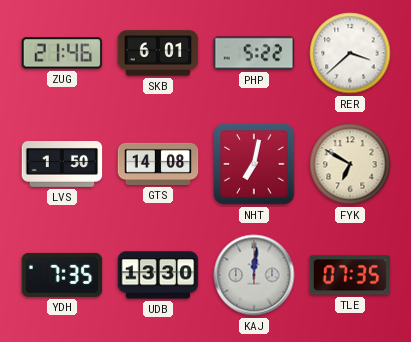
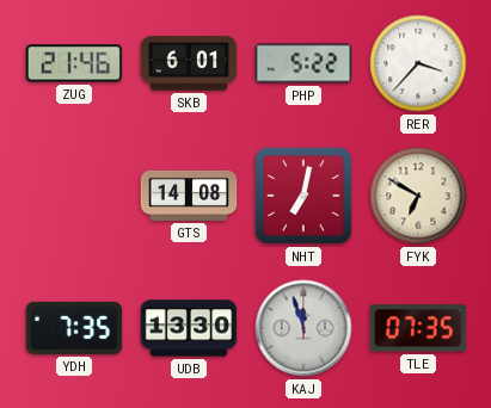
RER: 3:38 -> 3:37
LVS: 1:50 -> none
KAJ: 12:01 -> 11:57
